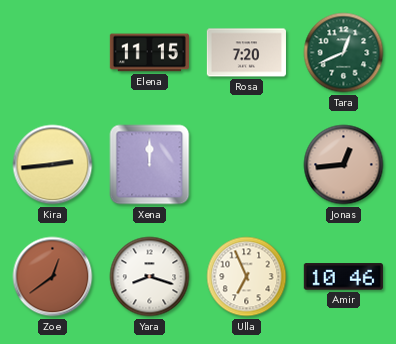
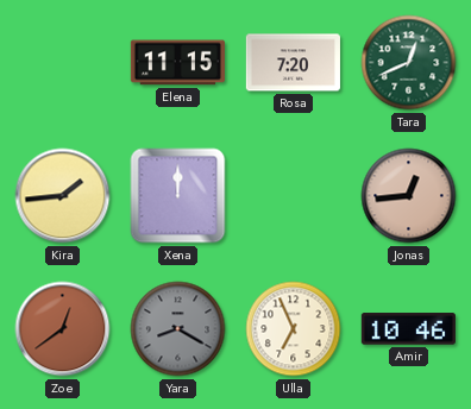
Kira: 2:44 -> 1:44
Yara: 8:18 -> 8:20
Yara dial: white -> grey
